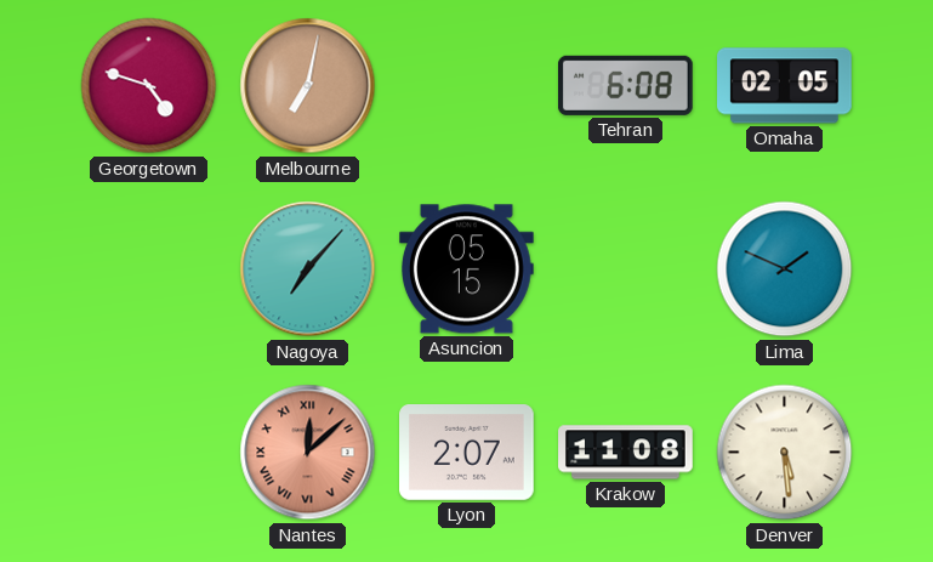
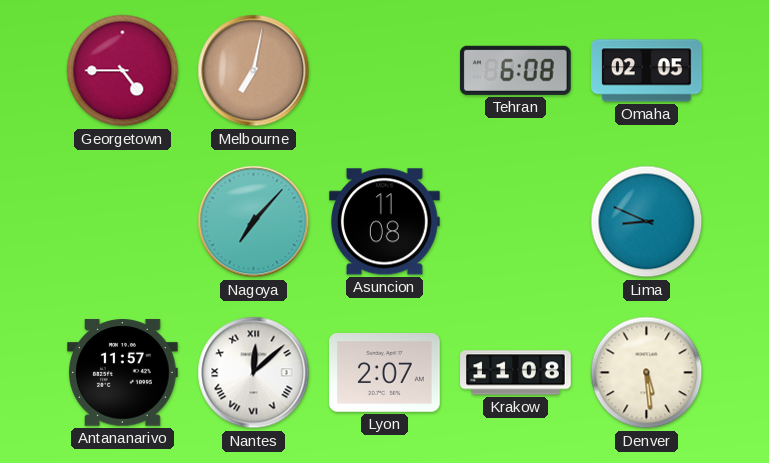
Georgetown: 4:48 -> 4:45
Asuncion: 05:15 -> 11:08
Lima: 1:49 -> 8:49
Antananarivo: none -> 11:57
Nantes dial: salmon -> white
